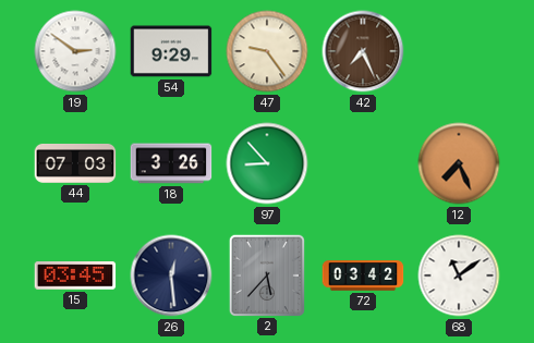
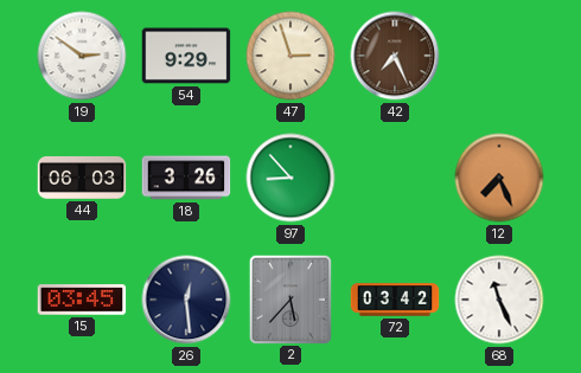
47: 9:24 -> 2:57
44: 07:03 -> 06:03
68: 11:09 -> 11:26
